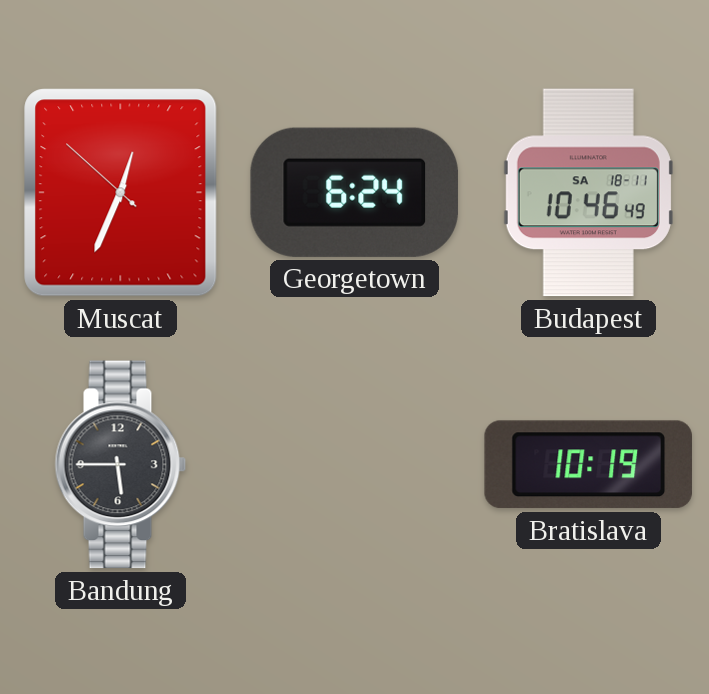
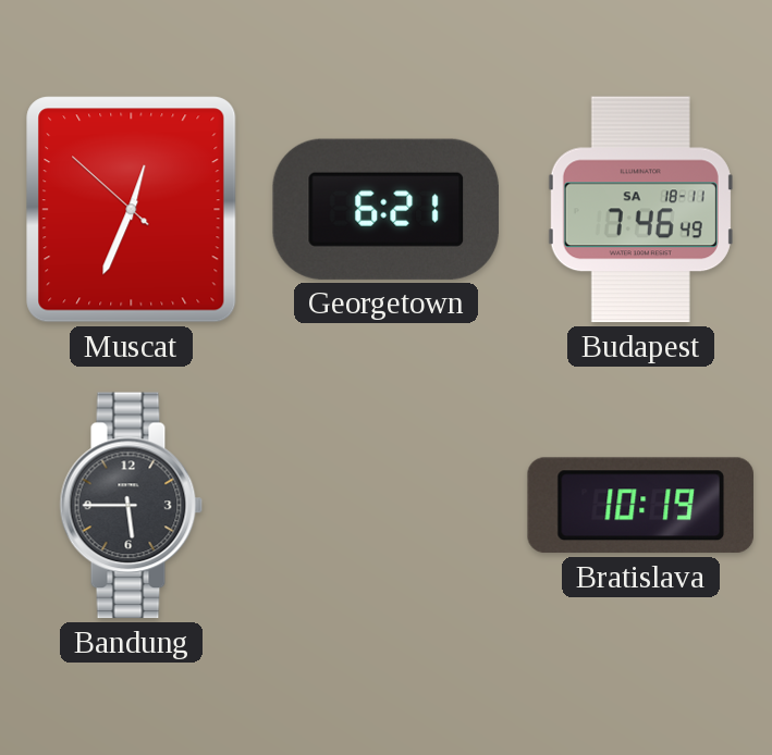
Georgetown: 6:24 -> 6:21
Budapest: 10:46 -> 7:46
